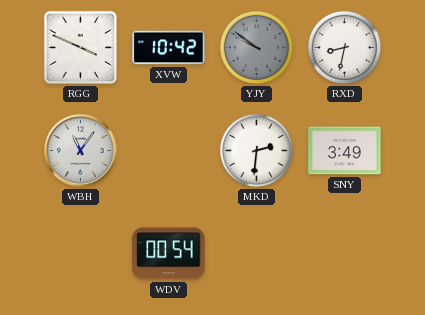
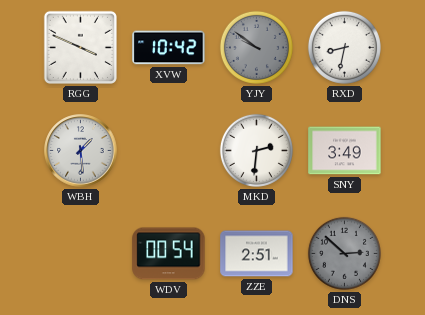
WBH: 11:06 -> 1:29
ZZE: none -> 2:51
DNS: none -> 2:52
